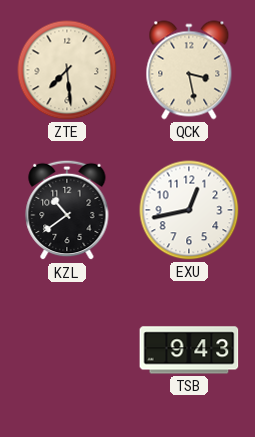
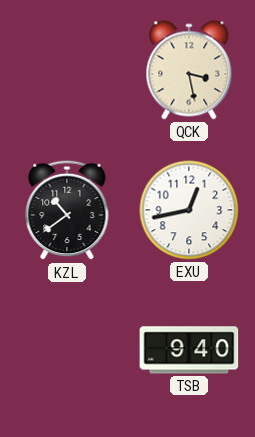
ZTE: 7:29 -> none
TSB: 9:43 -> 9:40
